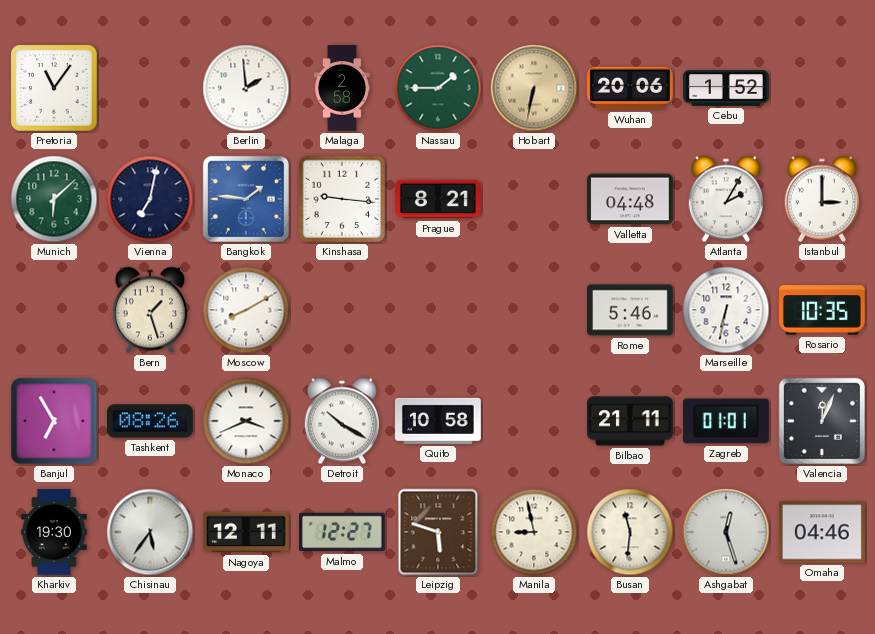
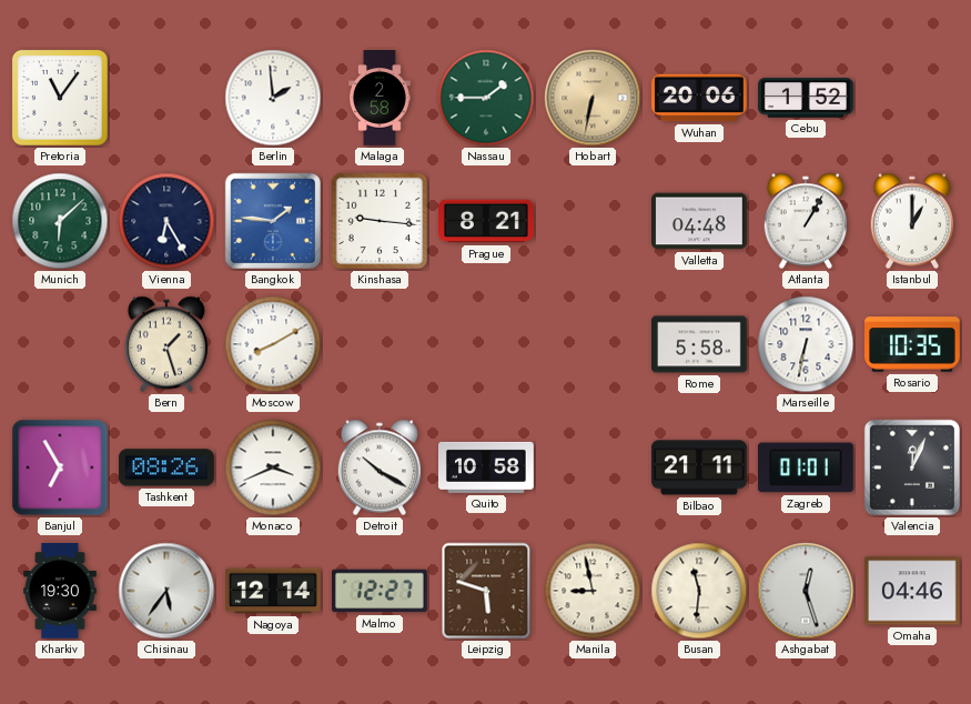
Vienna: 7:02 -> 6:25
Atlanta: 2:05 -> 1:05
Istanbul: 3:00 -> 1:00
Rome: 5:46 -> 5:58
Nagoya: 12:11 -> 12:14
